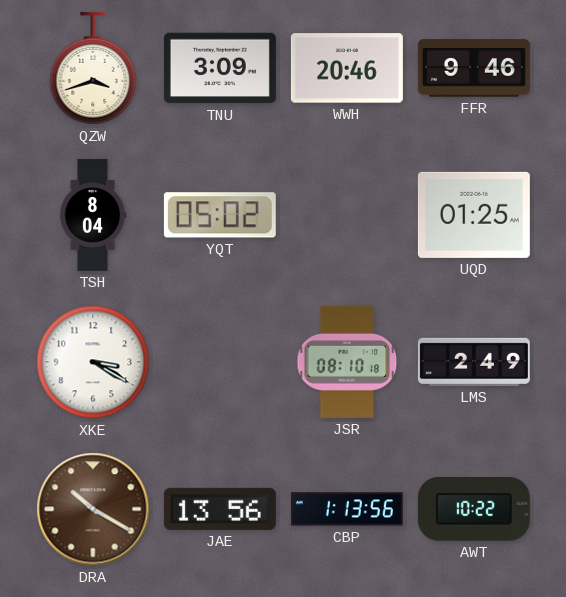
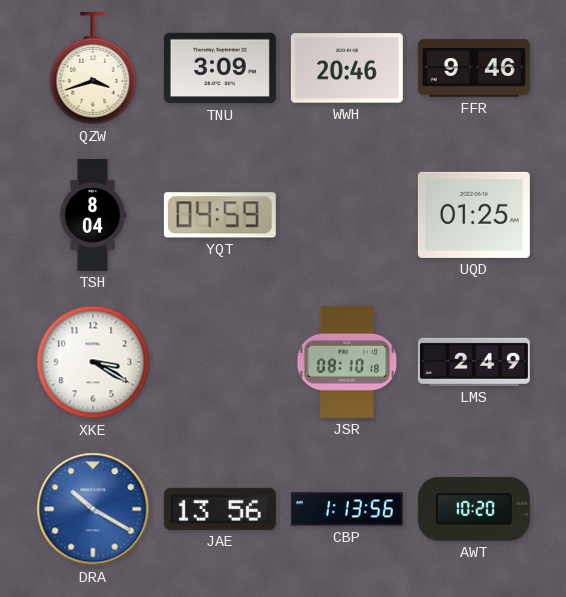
YQT: 05:02 -> 04:59
DRA dial: brown -> blue
AWT: 10:22 -> 10:20
